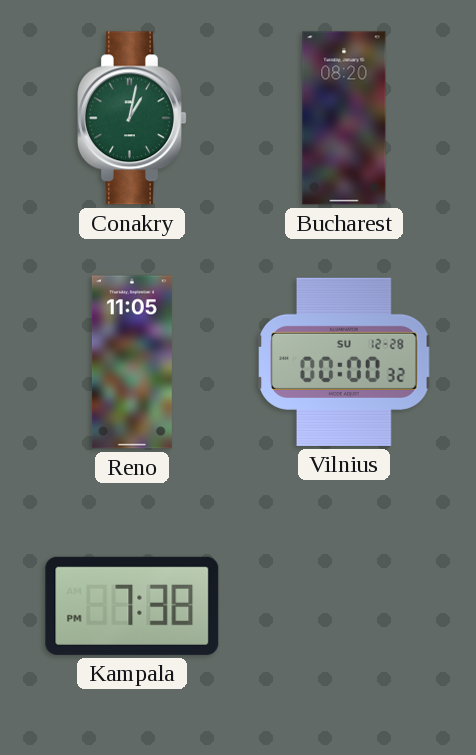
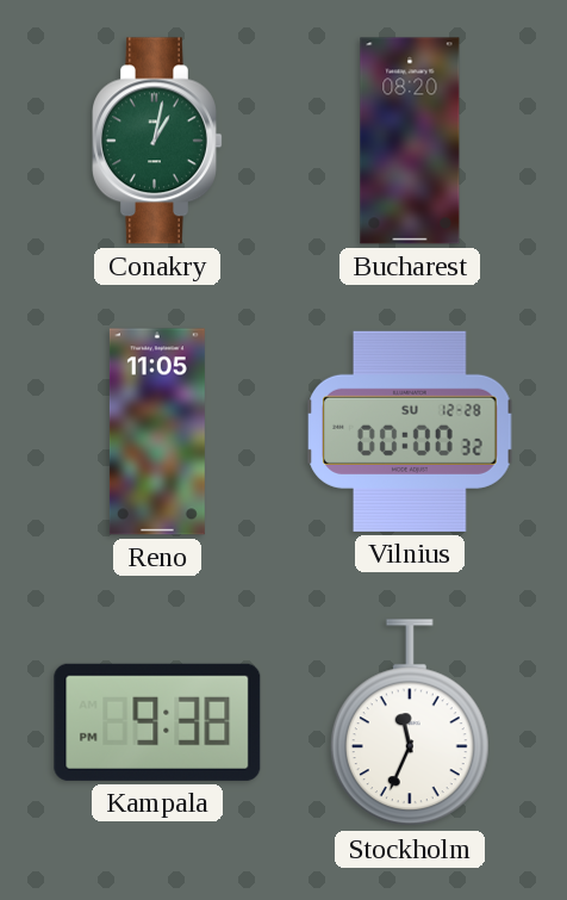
Kampala: 7:38 -> 9:38
Stockholm: none -> 11:34
